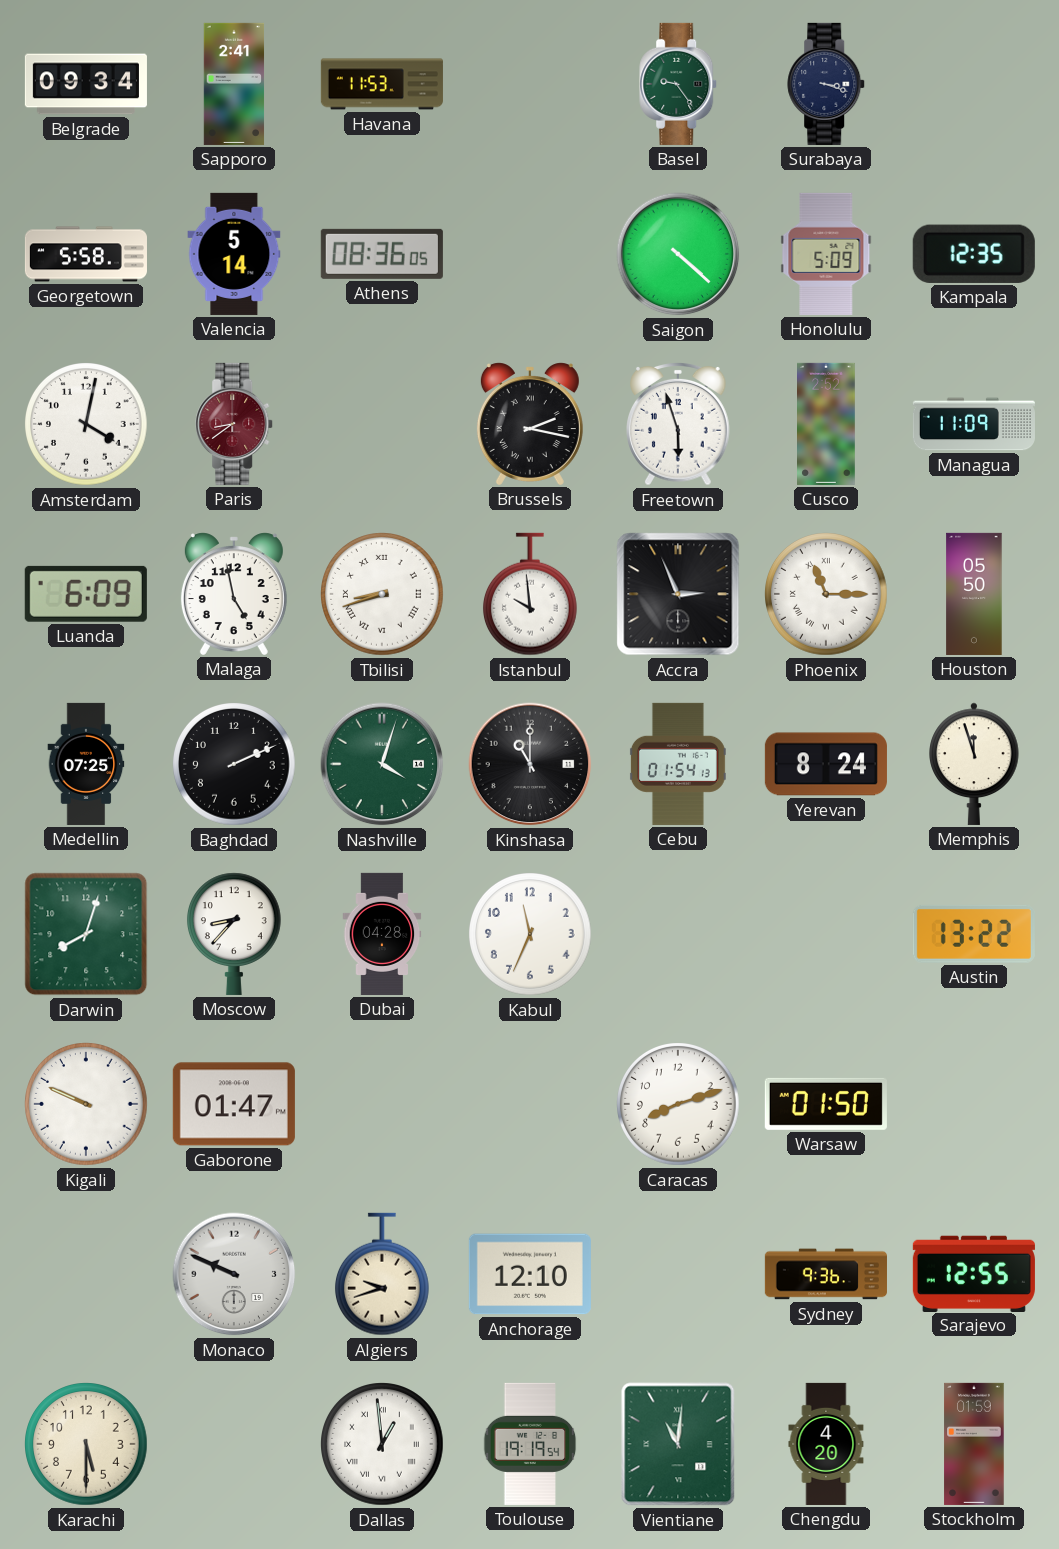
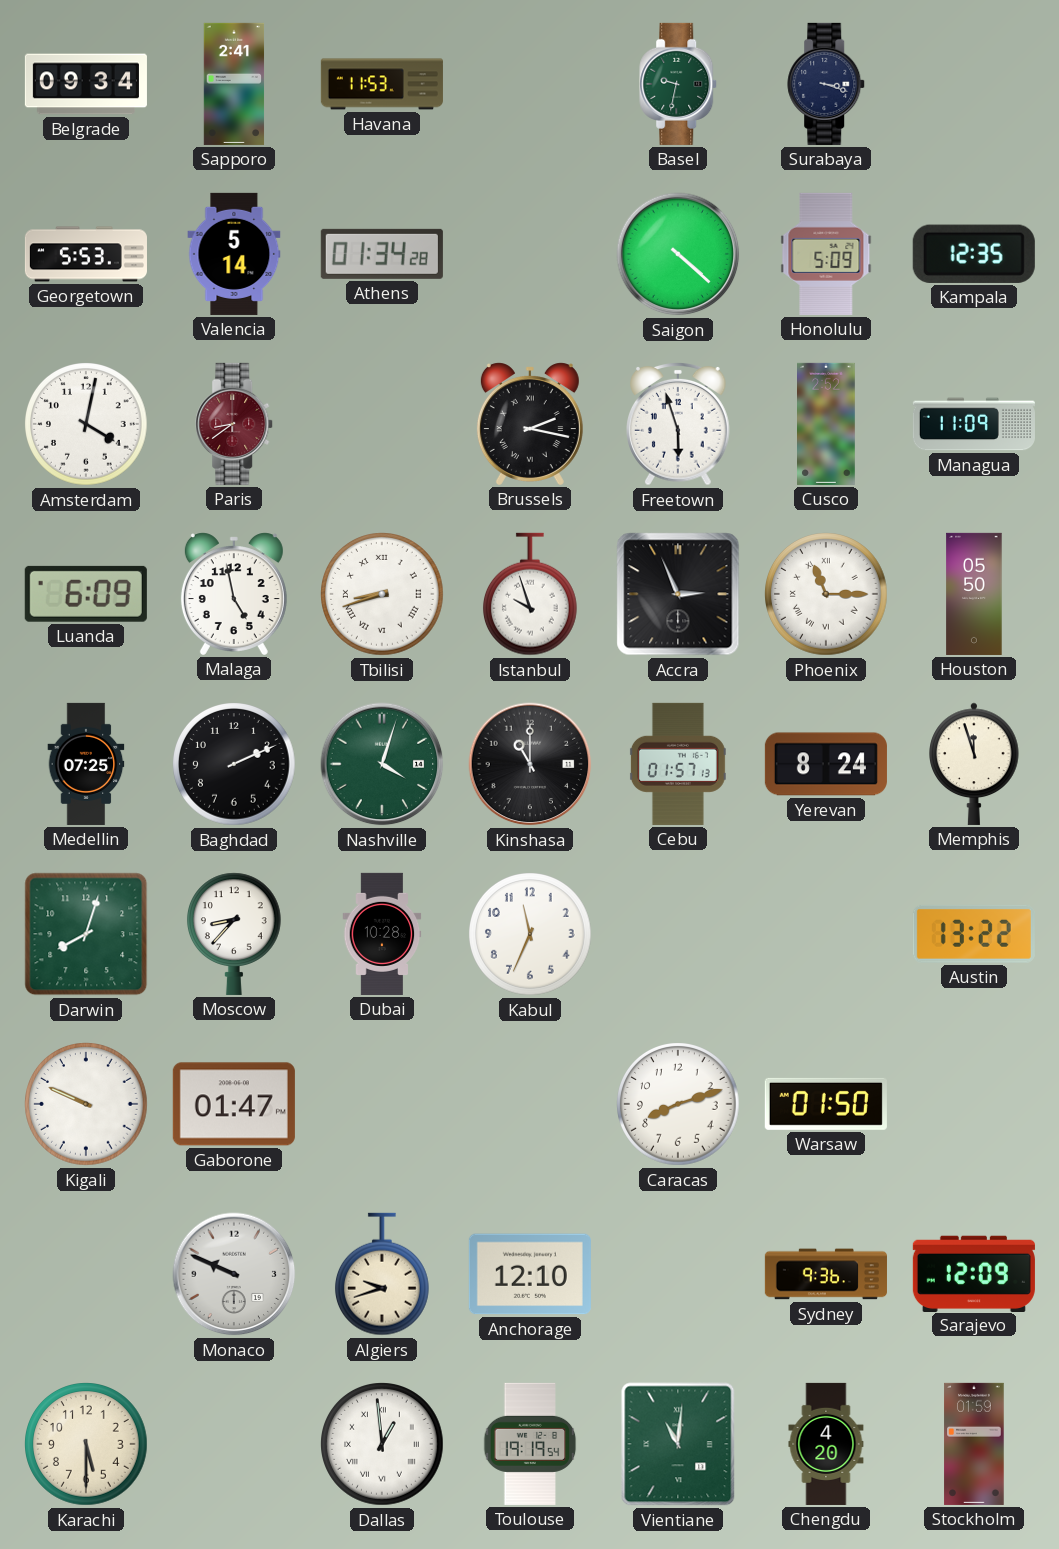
Basel: 9:24 -> 9:32
Georgetown: 5:58 -> 5:53
Athens: 08:36 -> 01:34
Istanbul: 9:59 -> 9:57
Cebu: 01:54 -> 01:57
Dubai: 04:28 -> 10:28
Sarajevo: 12:55 -> 12:09
